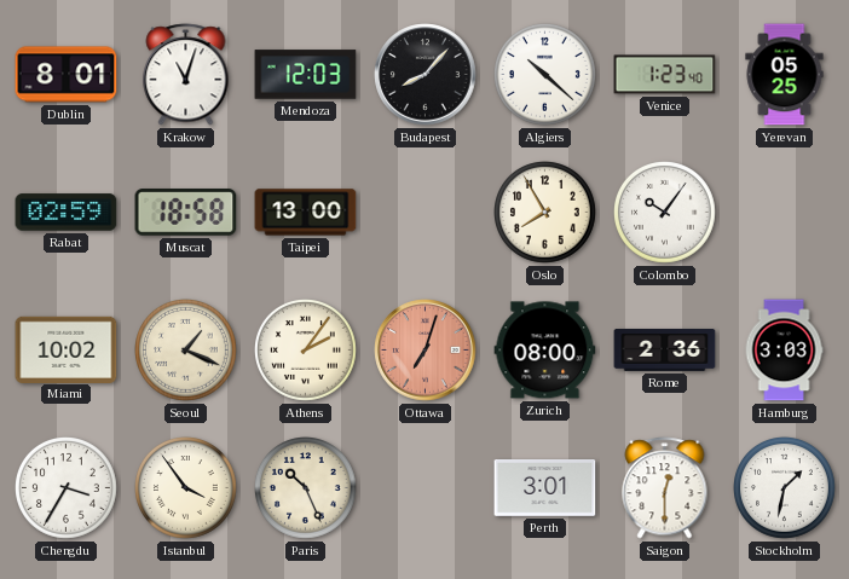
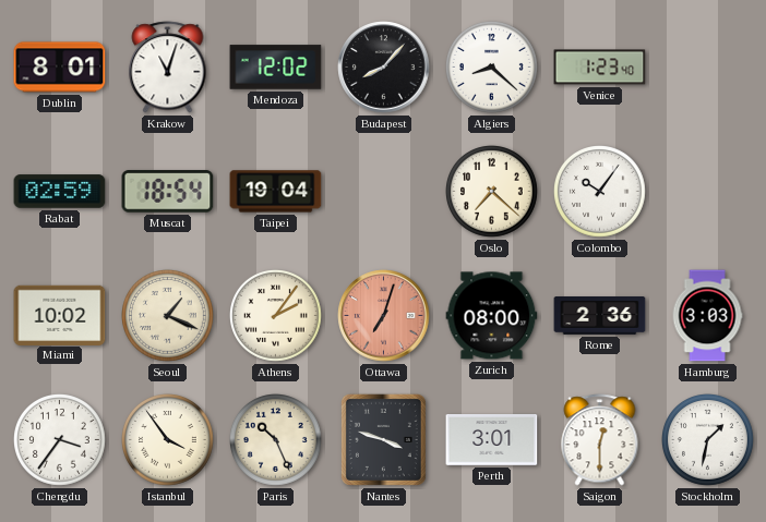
Mendoza: 12:03 -> 12:02
Algiers: 10:22 -> 8:22
Yerevan: 05:25 -> none
Muscat: 18:58 -> 18:54
Taipei: 13:00 -> 19:04
Oslo: 7:55 -> 7:22
Chengdu: 3:35 -> 3:36
Nantes: none -> 3:48
